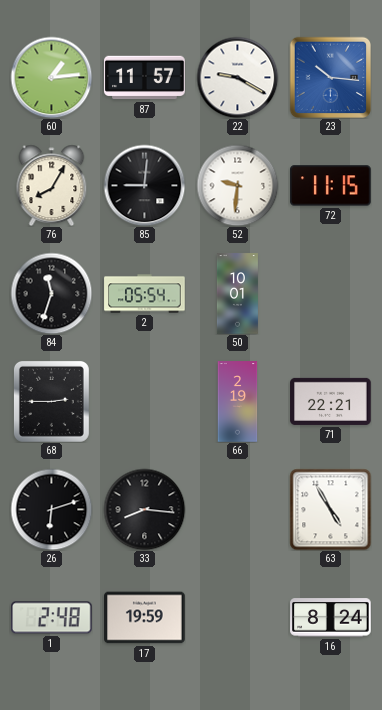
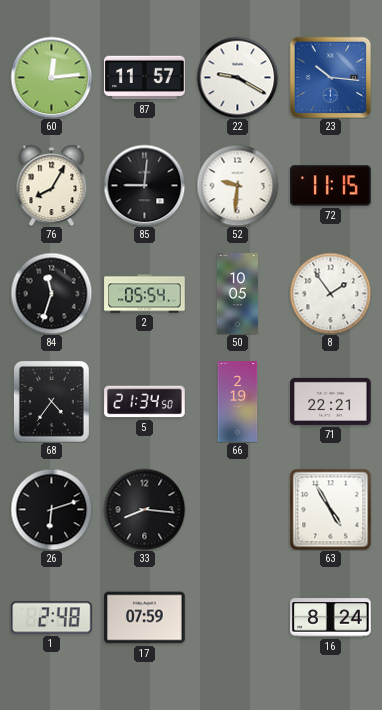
60: 1:14 -> 12:14
50: 10:01 -> 10:05
8: none -> 1:54
68: 2:45 -> 4:36
5: none -> 21:34
17: 19:59 -> 07:59
